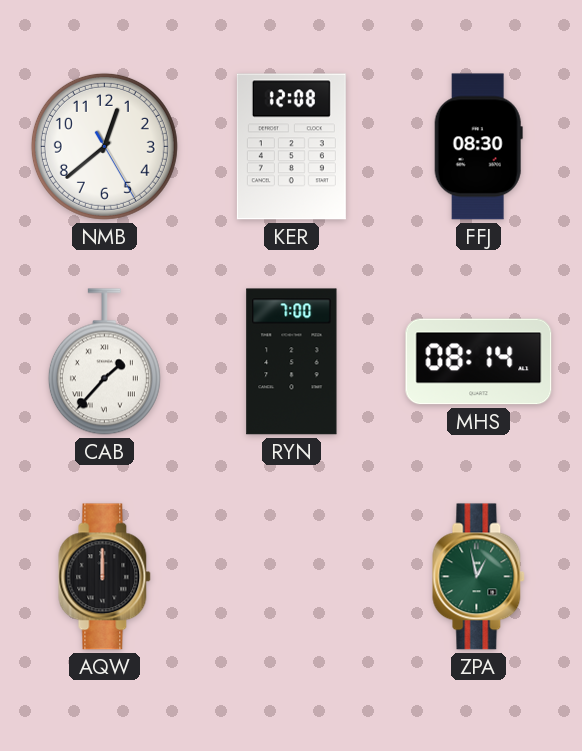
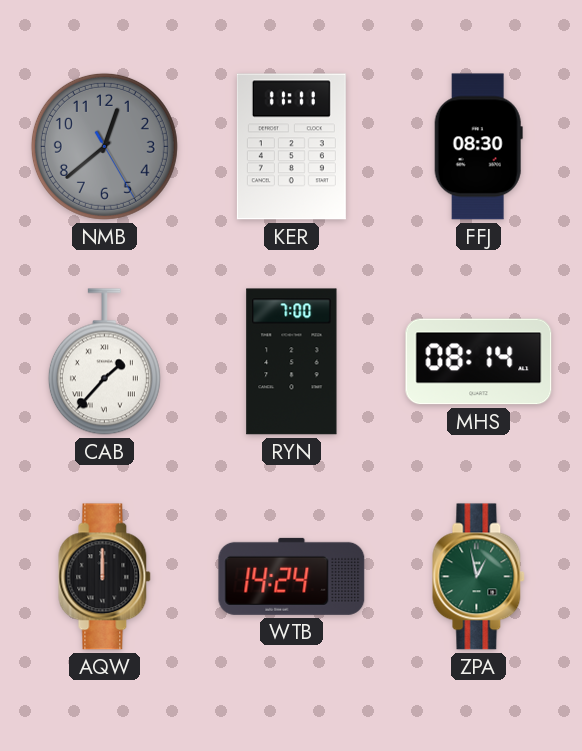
NMB dial: white -> grey
KER: 12:08 -> 11:11
WTB: none -> 14:24
